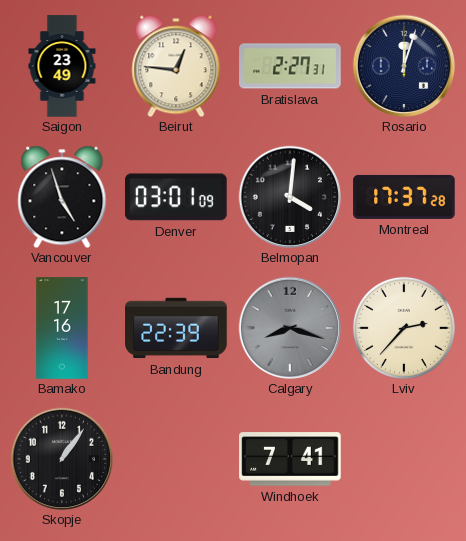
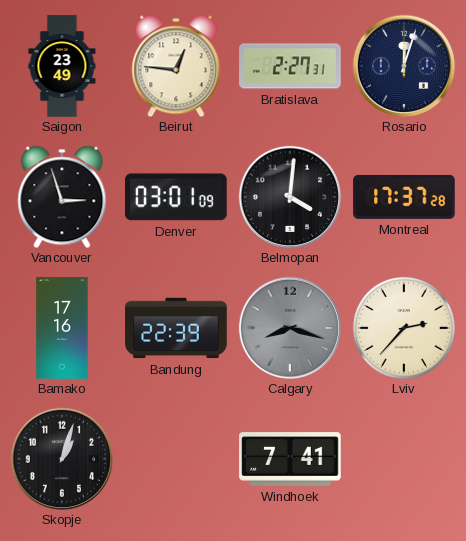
Vancouver: 4:57 -> 2:57
Skopje: 1:06 -> 1:03
